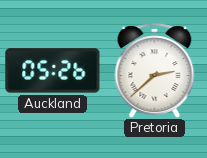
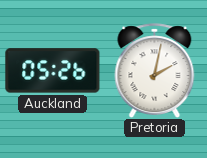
Pretoria: 2:38 -> 2:02
